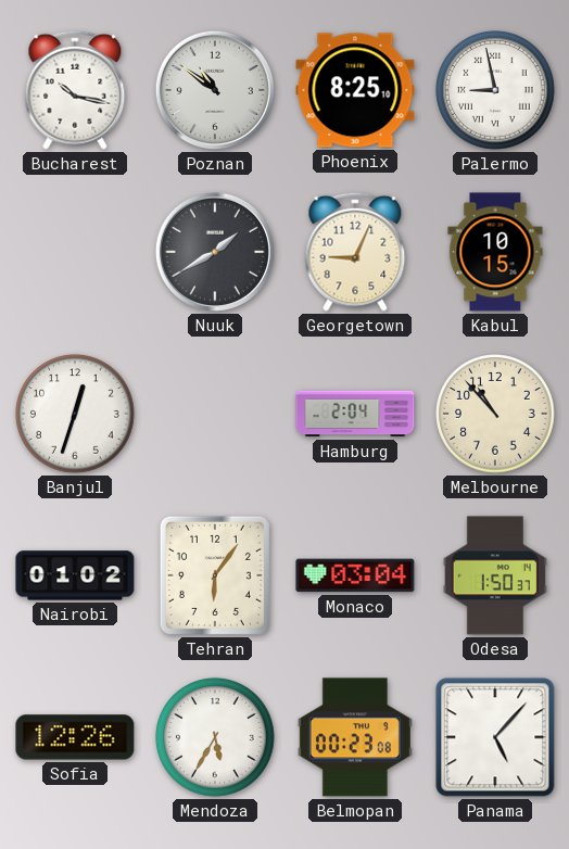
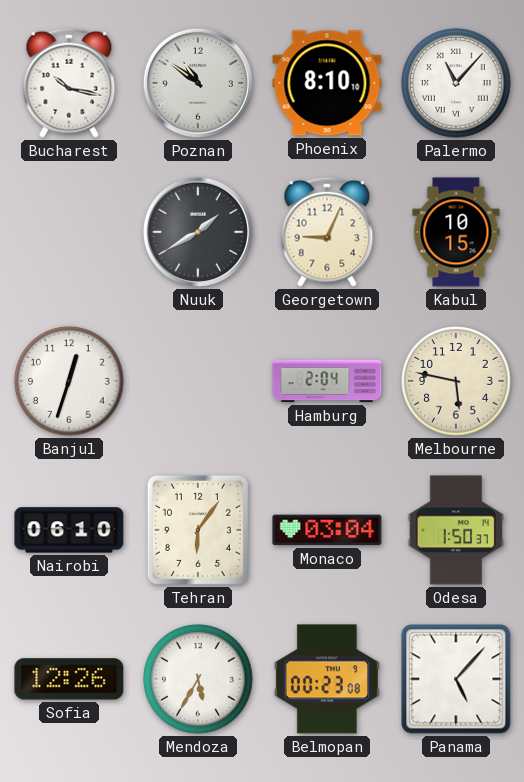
Phoenix: 8:25 -> 8:10
Palermo: 8:58 -> 11:07
Melbourne: 10:53 -> 5:47
Nairobi: 01:02 -> 06:10
